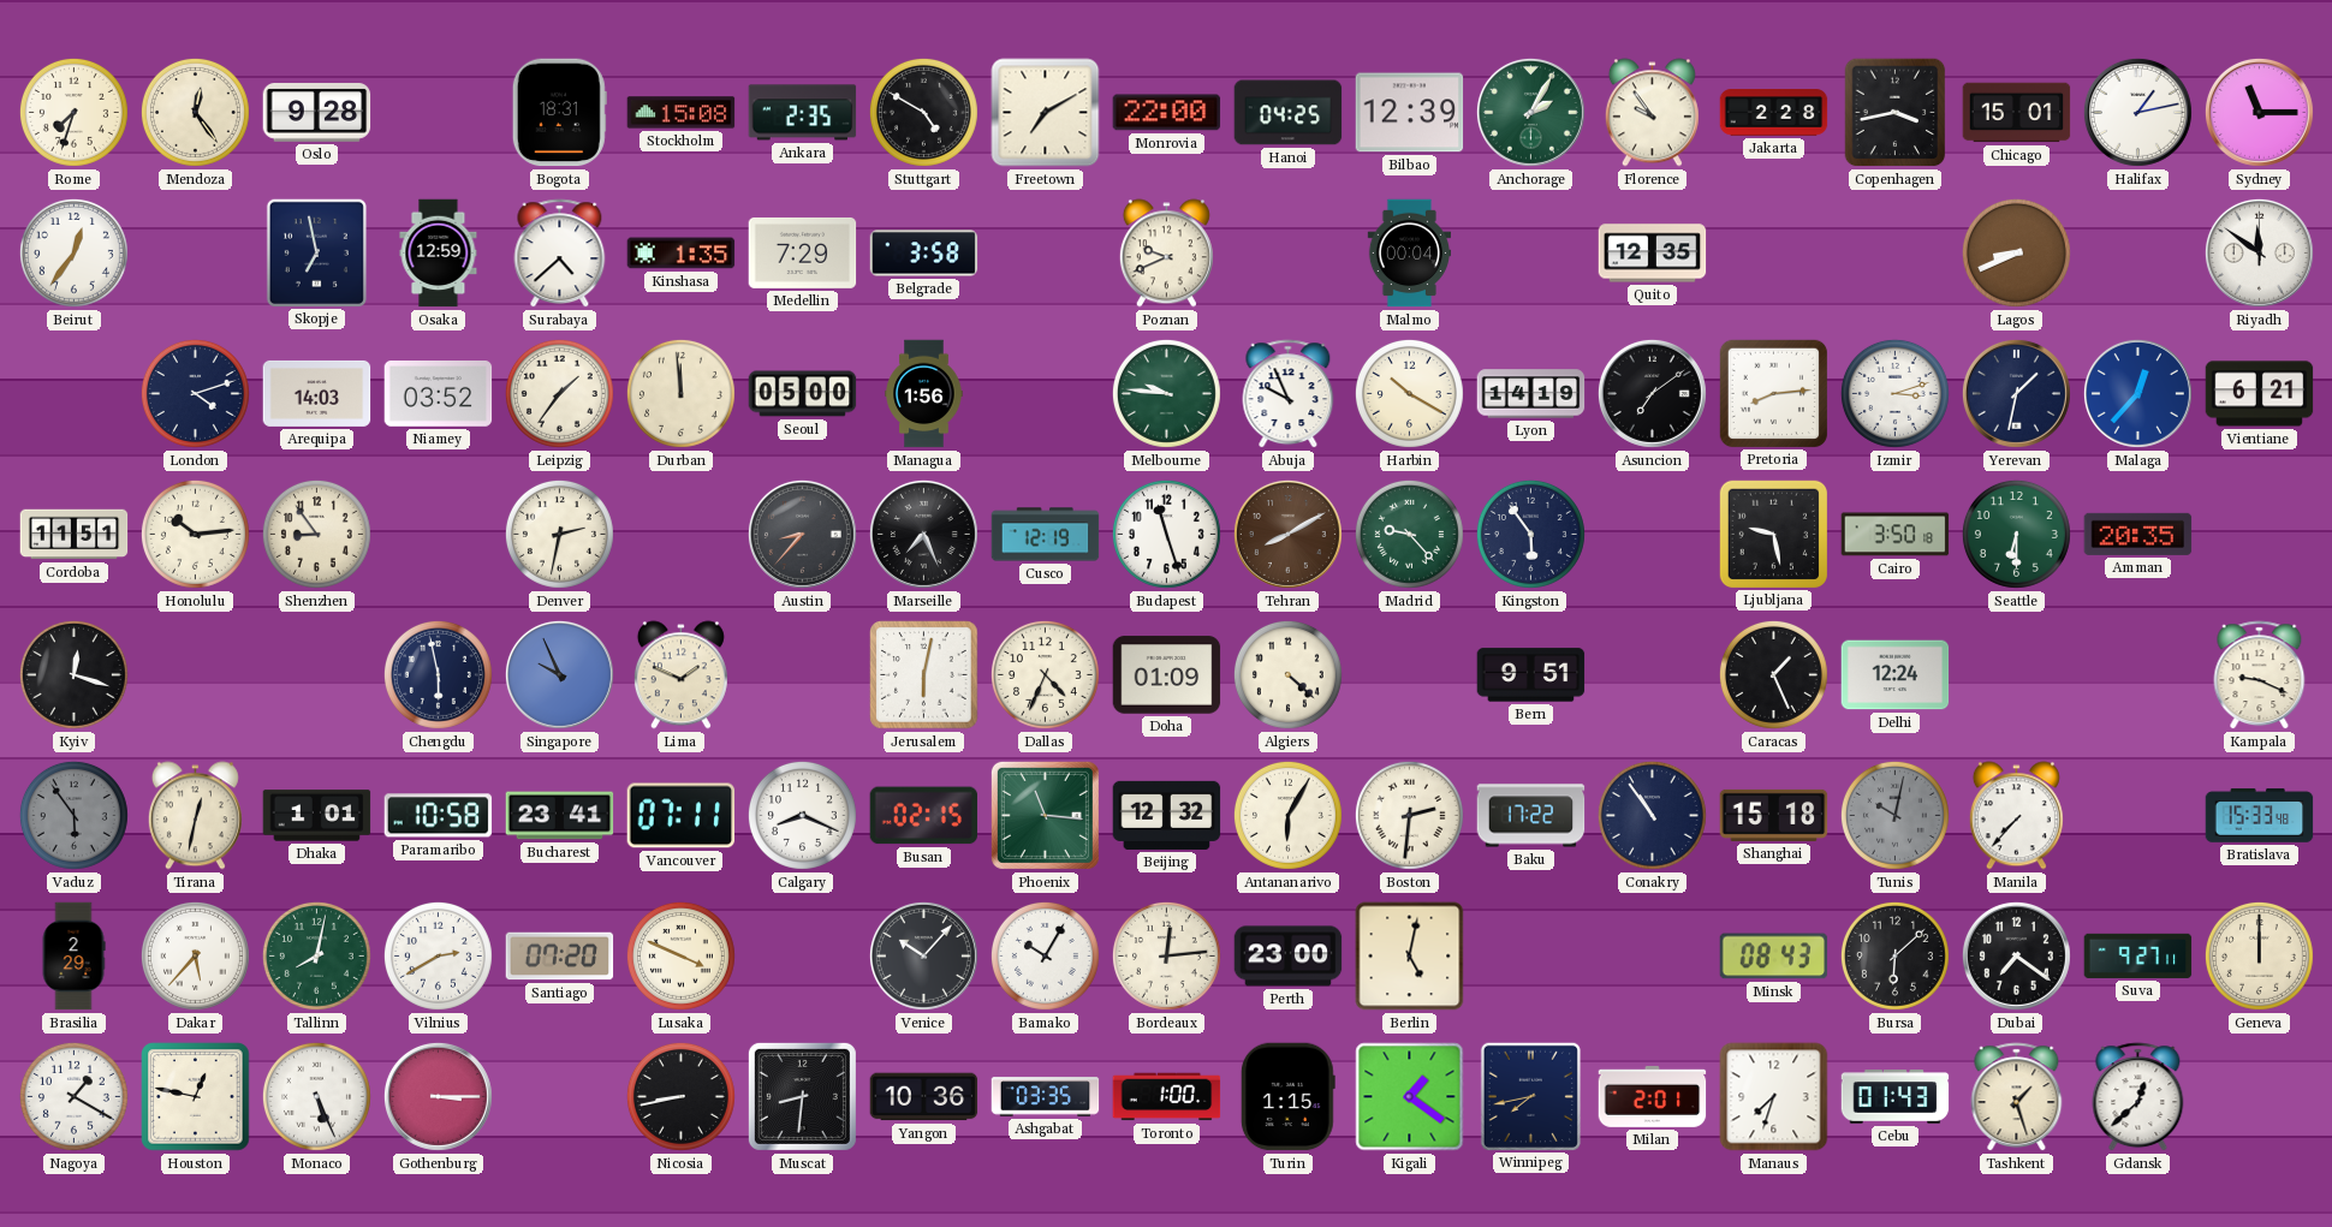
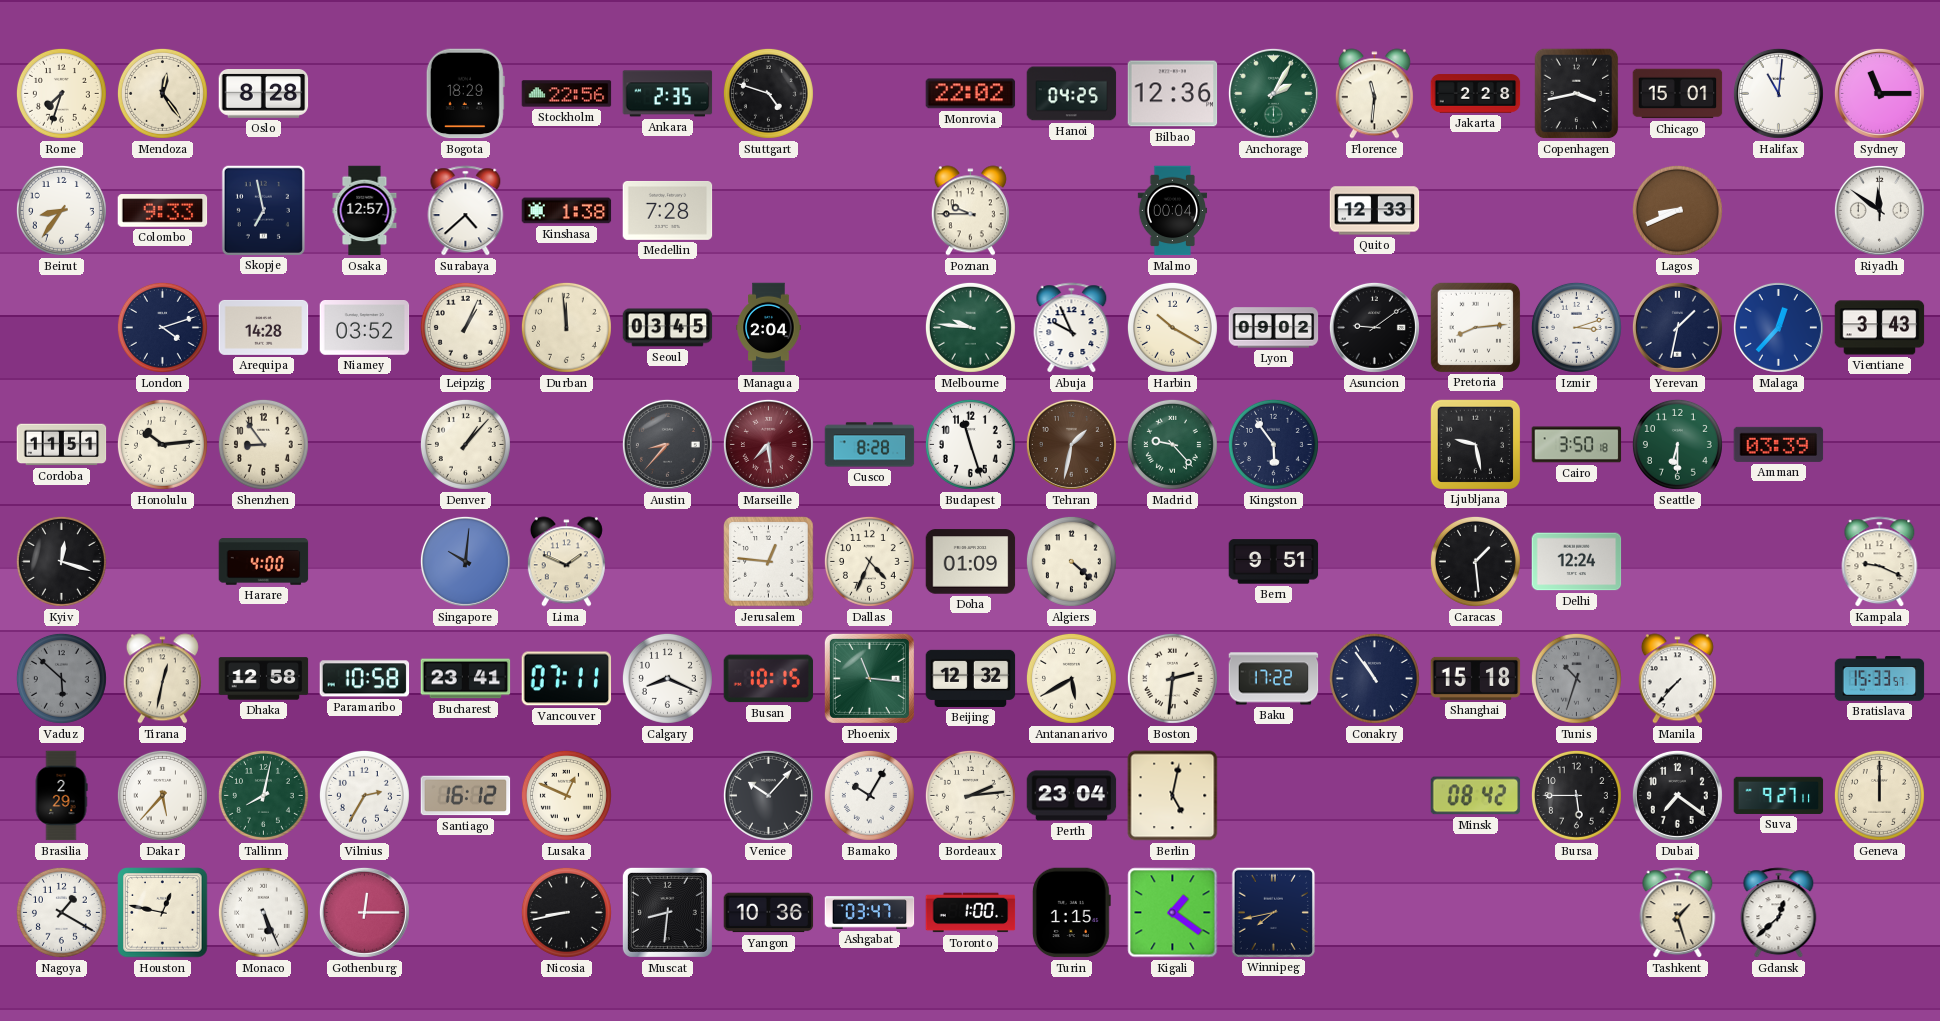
Oslo: 9:28 -> 8:28
Bogota: 18:31 -> 18:29
Stockholm: 15:08 -> 22:56
Stuttgart: 4:50 -> 4:48
Freetown: 7:10 -> none
Monrovia: 22:00 -> 22:02
Bilbao: 12:39 -> 12:36
Florence: 9:54 -> 11:31
Halifax: 1:13 -> 11:01
Beirut: 12:36 -> 8:36
Colombo: none -> 9:33
Osaka: 12:59 -> 12:57
Kinshasa: 1:35 -> 1:38
Medellin: 7:29 -> 7:28
Belgrade: 3:58 -> none
Poznan: 9:41 -> 9:45
Quito: 12:35 -> 12:33
Arequipa: 14:03 -> 14:28
Leipzig: 1:36 -> 1:04
Seoul: 05:00 -> 03:45
Managua: 1:56 -> 2:04
Lyon: 14:19 -> 09:02
Asuncion: 7:09 -> 9:09
Vientiane: 6:21 -> 3:43
Denver: 2:32 -> 1:07
Marseille: 7:26 -> 7:29
Marseille dial: black -> burgundy
Cusco: 12:19 -> 8:28
Tehran: 8:10 -> 1:32
Amman: 20:35 -> 03:39
Harare: none -> 4:00
Chengdu: 5:58 -> none
Singapore: 9:56 -> 10:01
Jerusalem: 6:02 -> 12:46
Caracas: 1:26 -> 1:29
Vaduz: 5:54 -> 5:52
Dhaka: 1:01 -> 12:58
Busan: 02:15 -> 10:15
Antananarivo: 6:05 -> 5:40
Tunis: 10:02 -> 10:33
Bratislava: 15:33:48 -> 15:33:57
Vilnius: 2:40 -> 2:35
Santiago: 07:20 -> 16:12
Lusaka: 3:49 -> 12:49
Bordeaux: 12:14 -> 2:14
Perth: 23:00 -> 23:04
Minsk: 08:43 -> 08:42
Bursa: 6:08 -> 5:45
Gothenburg: 3:15 -> 12:15
Ashgabat: 03:35 -> 03:47
Milan: 2:01 -> none
Manaus: 7:33 -> none
Cebu: 01:43 -> none
